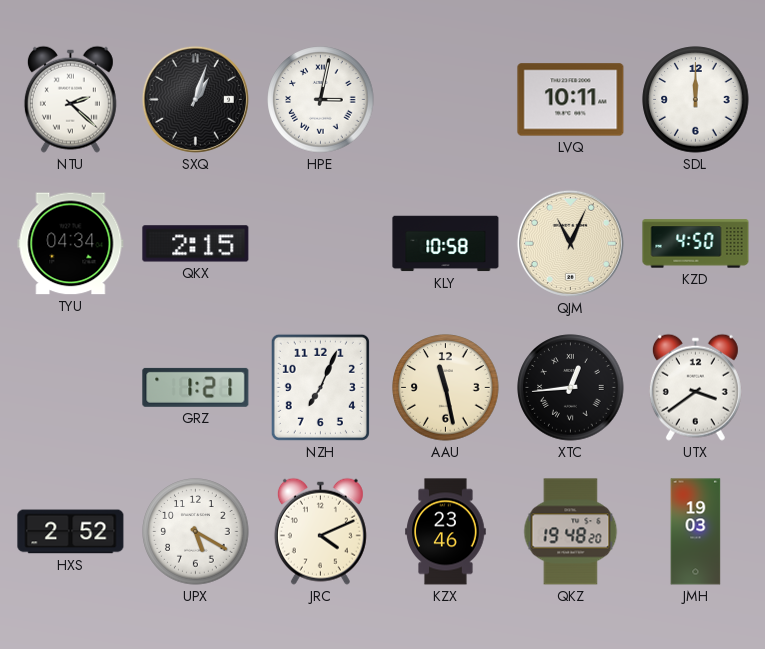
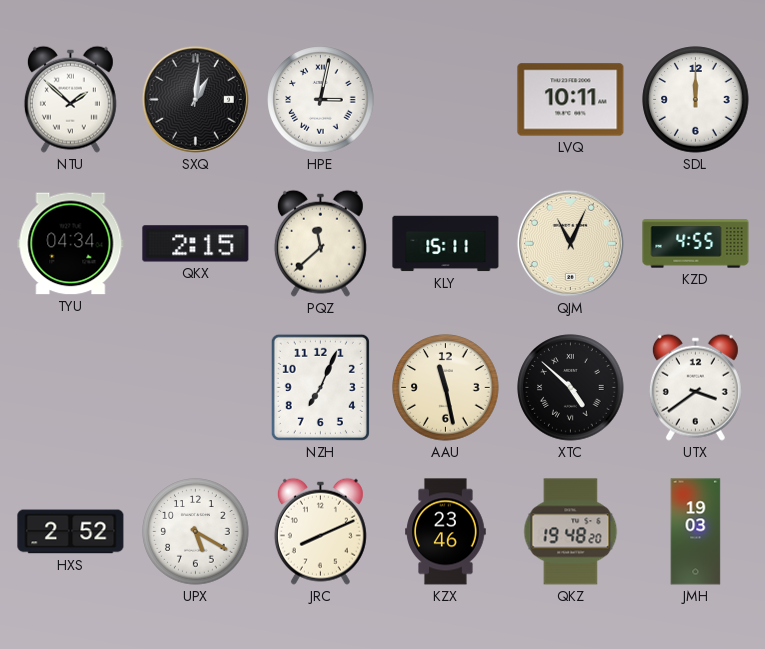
NTU: 2:22 -> 1:52
SXQ: 1:03 -> 1:01
PQZ: none -> 11:38
KLY: 10:58 -> 15:11
KZD: 4:50 -> 4:55
GRZ: 1:21 -> none
XTC: 12:44 -> 4:52
JRC: 4:11 -> 8:11
